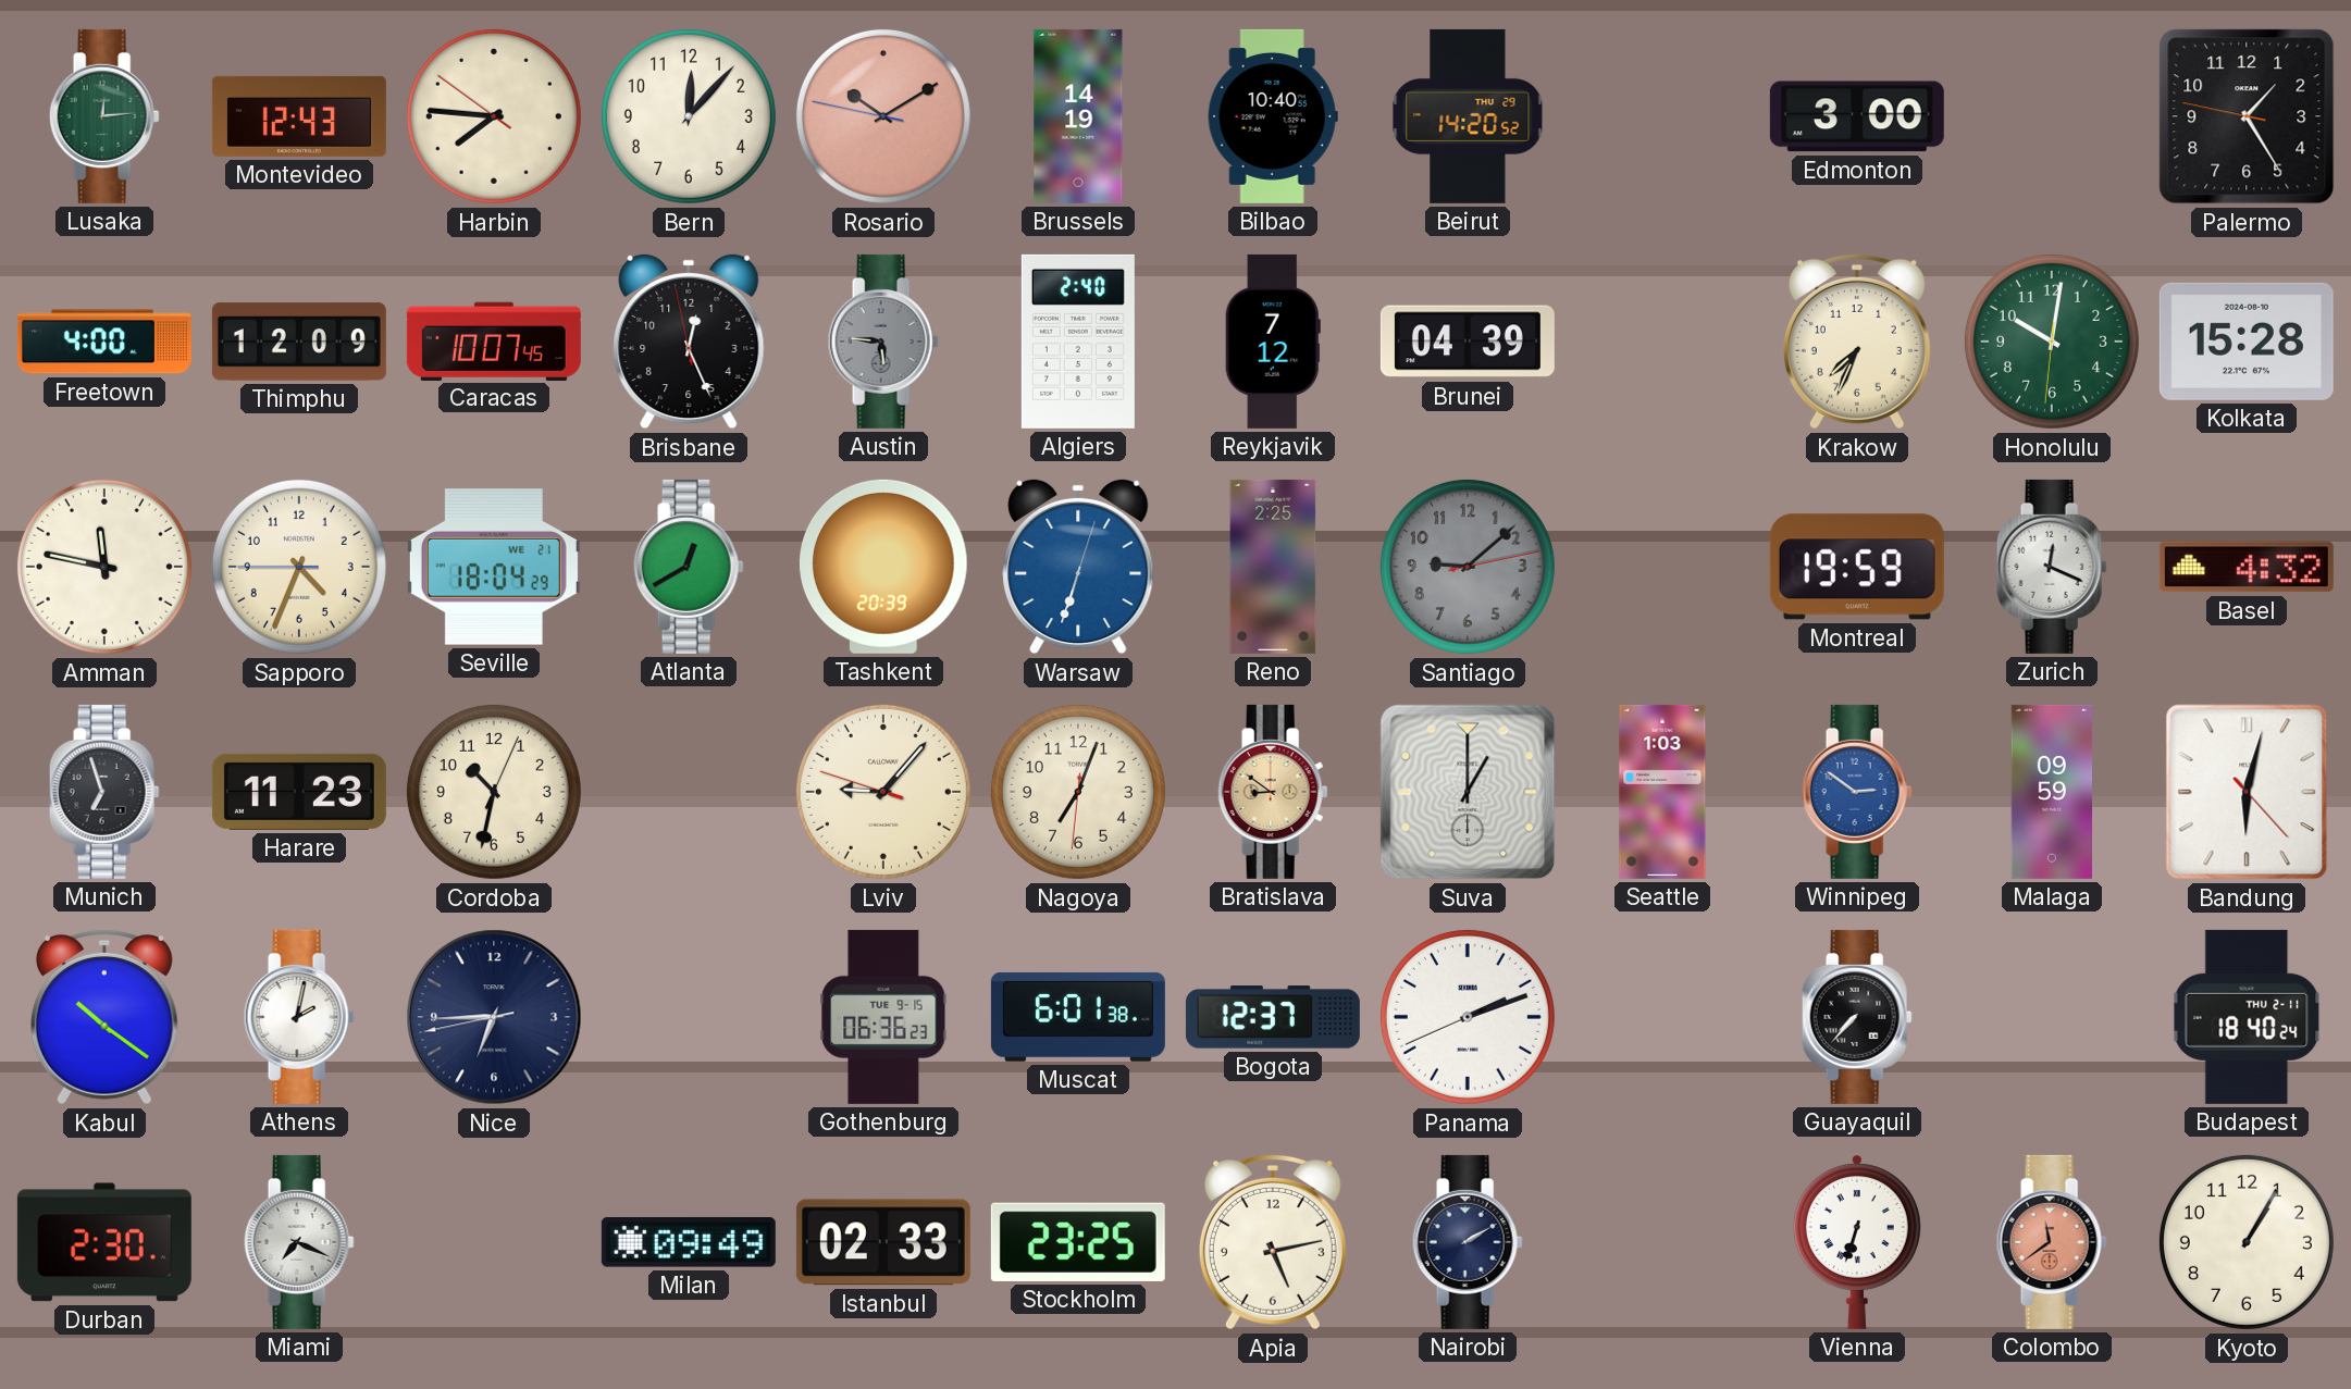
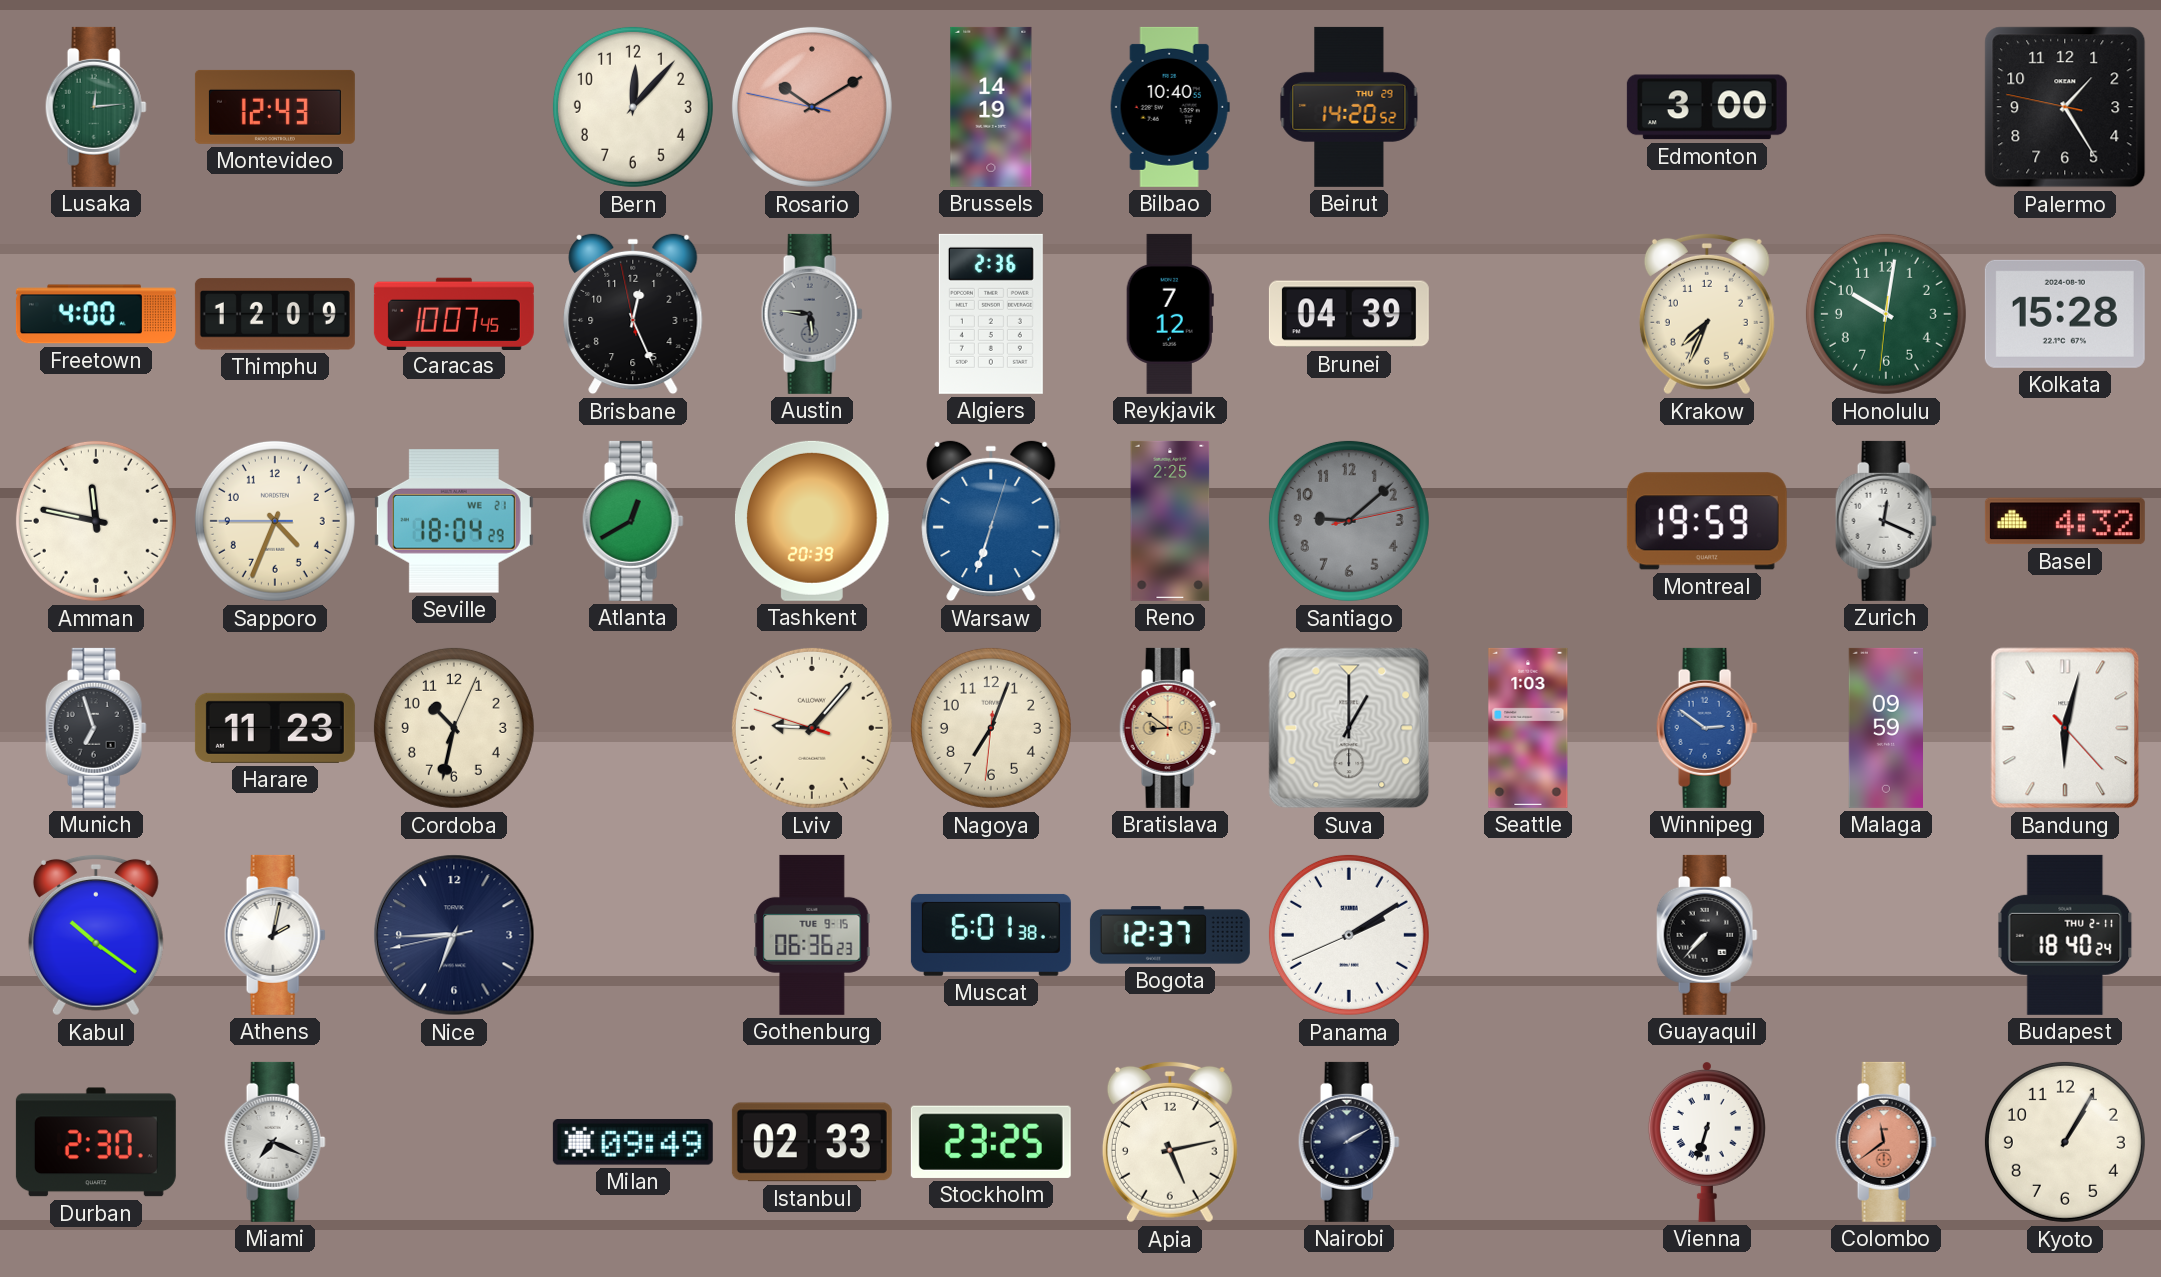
Harbin: 7:45 -> none
Algiers: 2:40 -> 2:36
Panama: 2:11 -> 2:09
